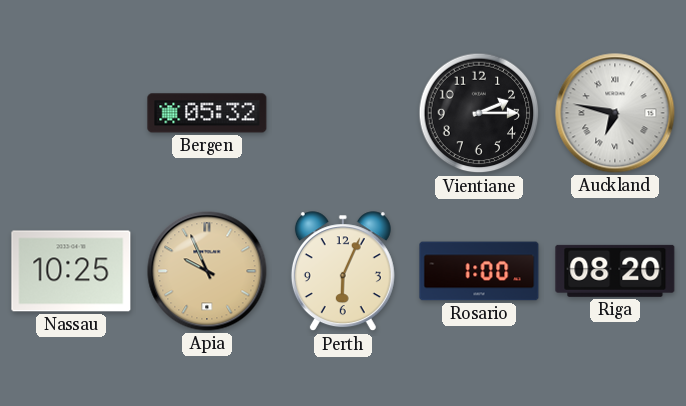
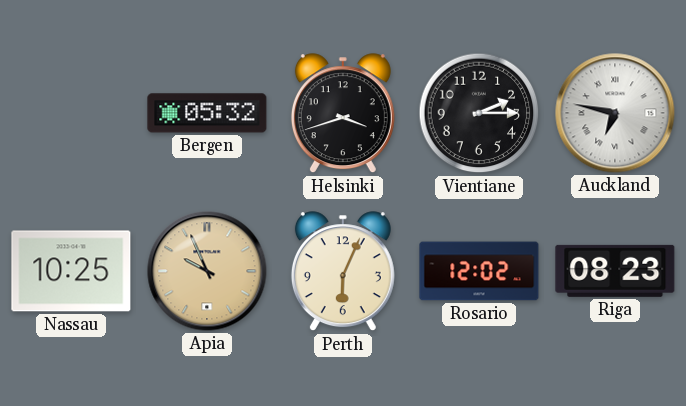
Helsinki: none -> 3:42
Rosario: 1:00 -> 12:02
Riga: 08:20 -> 08:23
